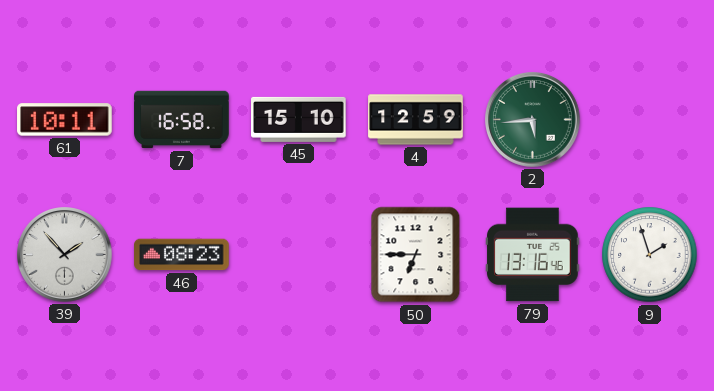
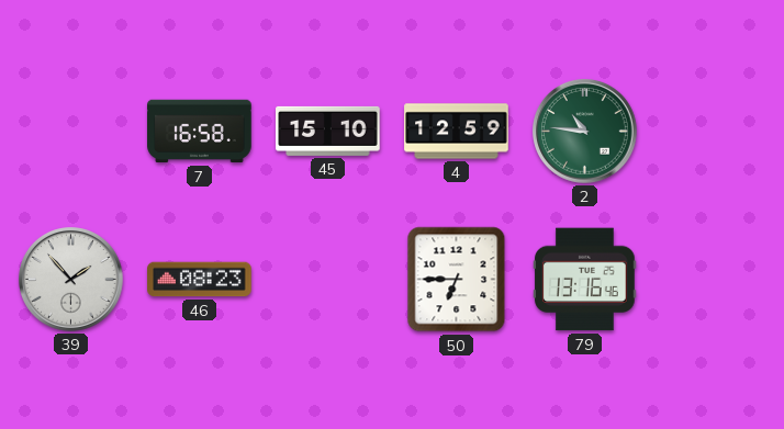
61: 10:11 -> none
2: 5:44 -> 10:46
9: 1:57 -> none
